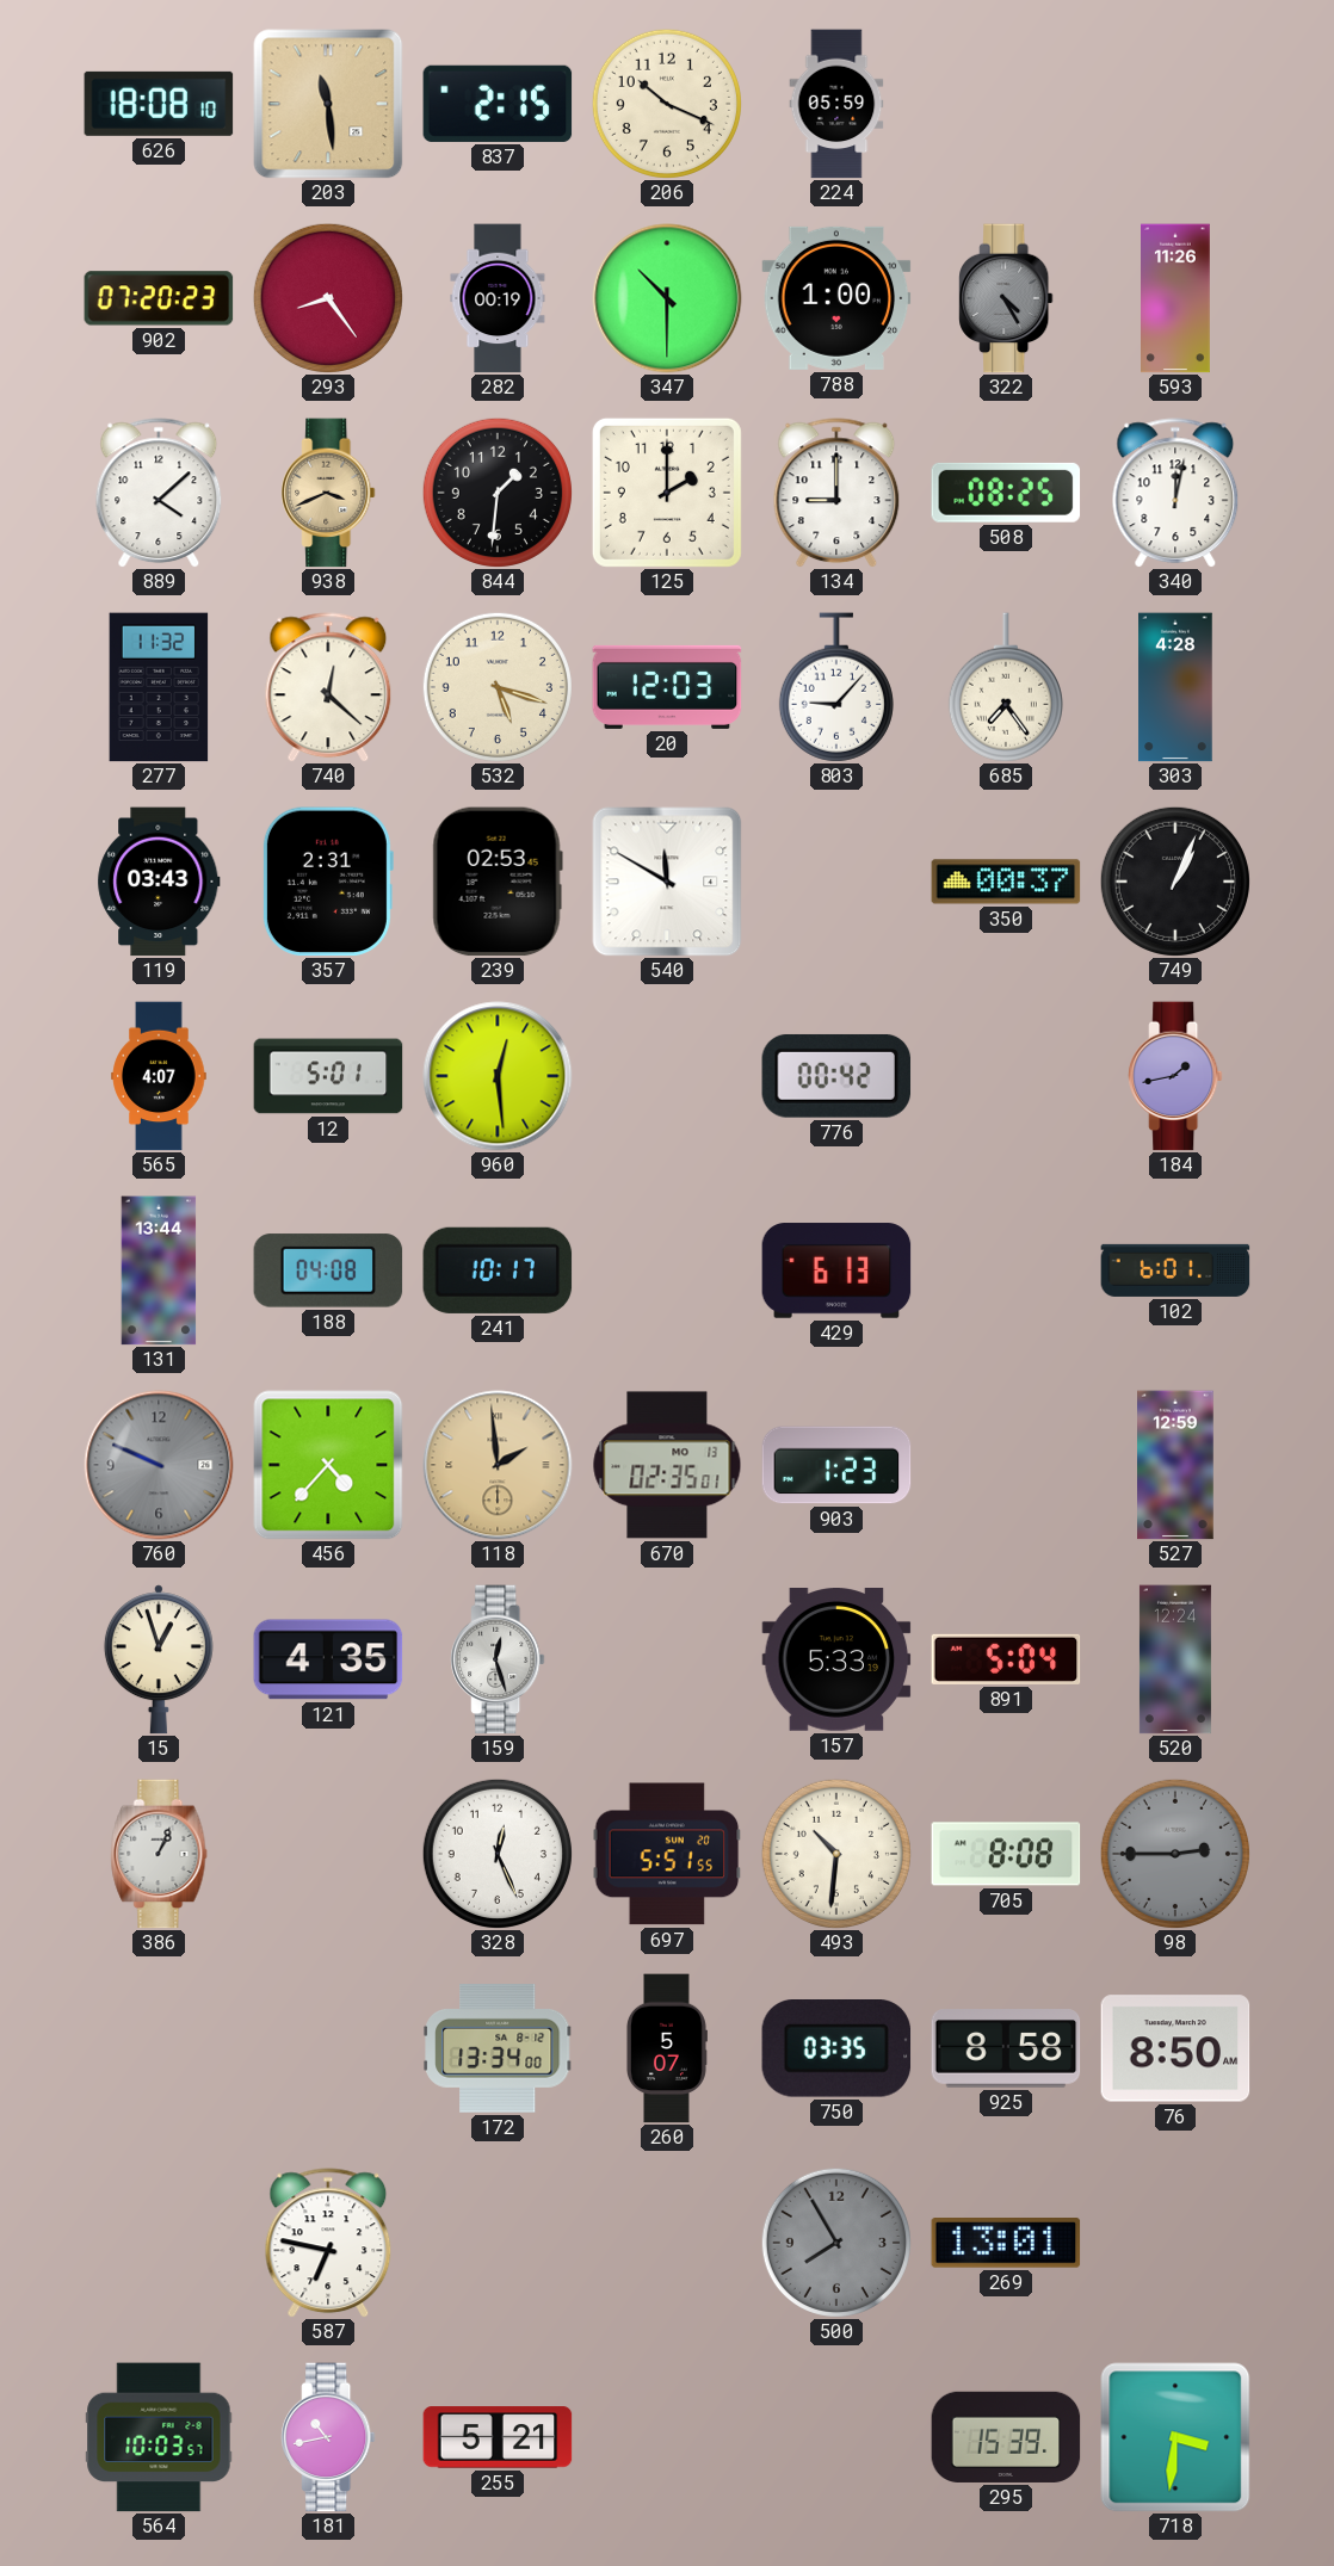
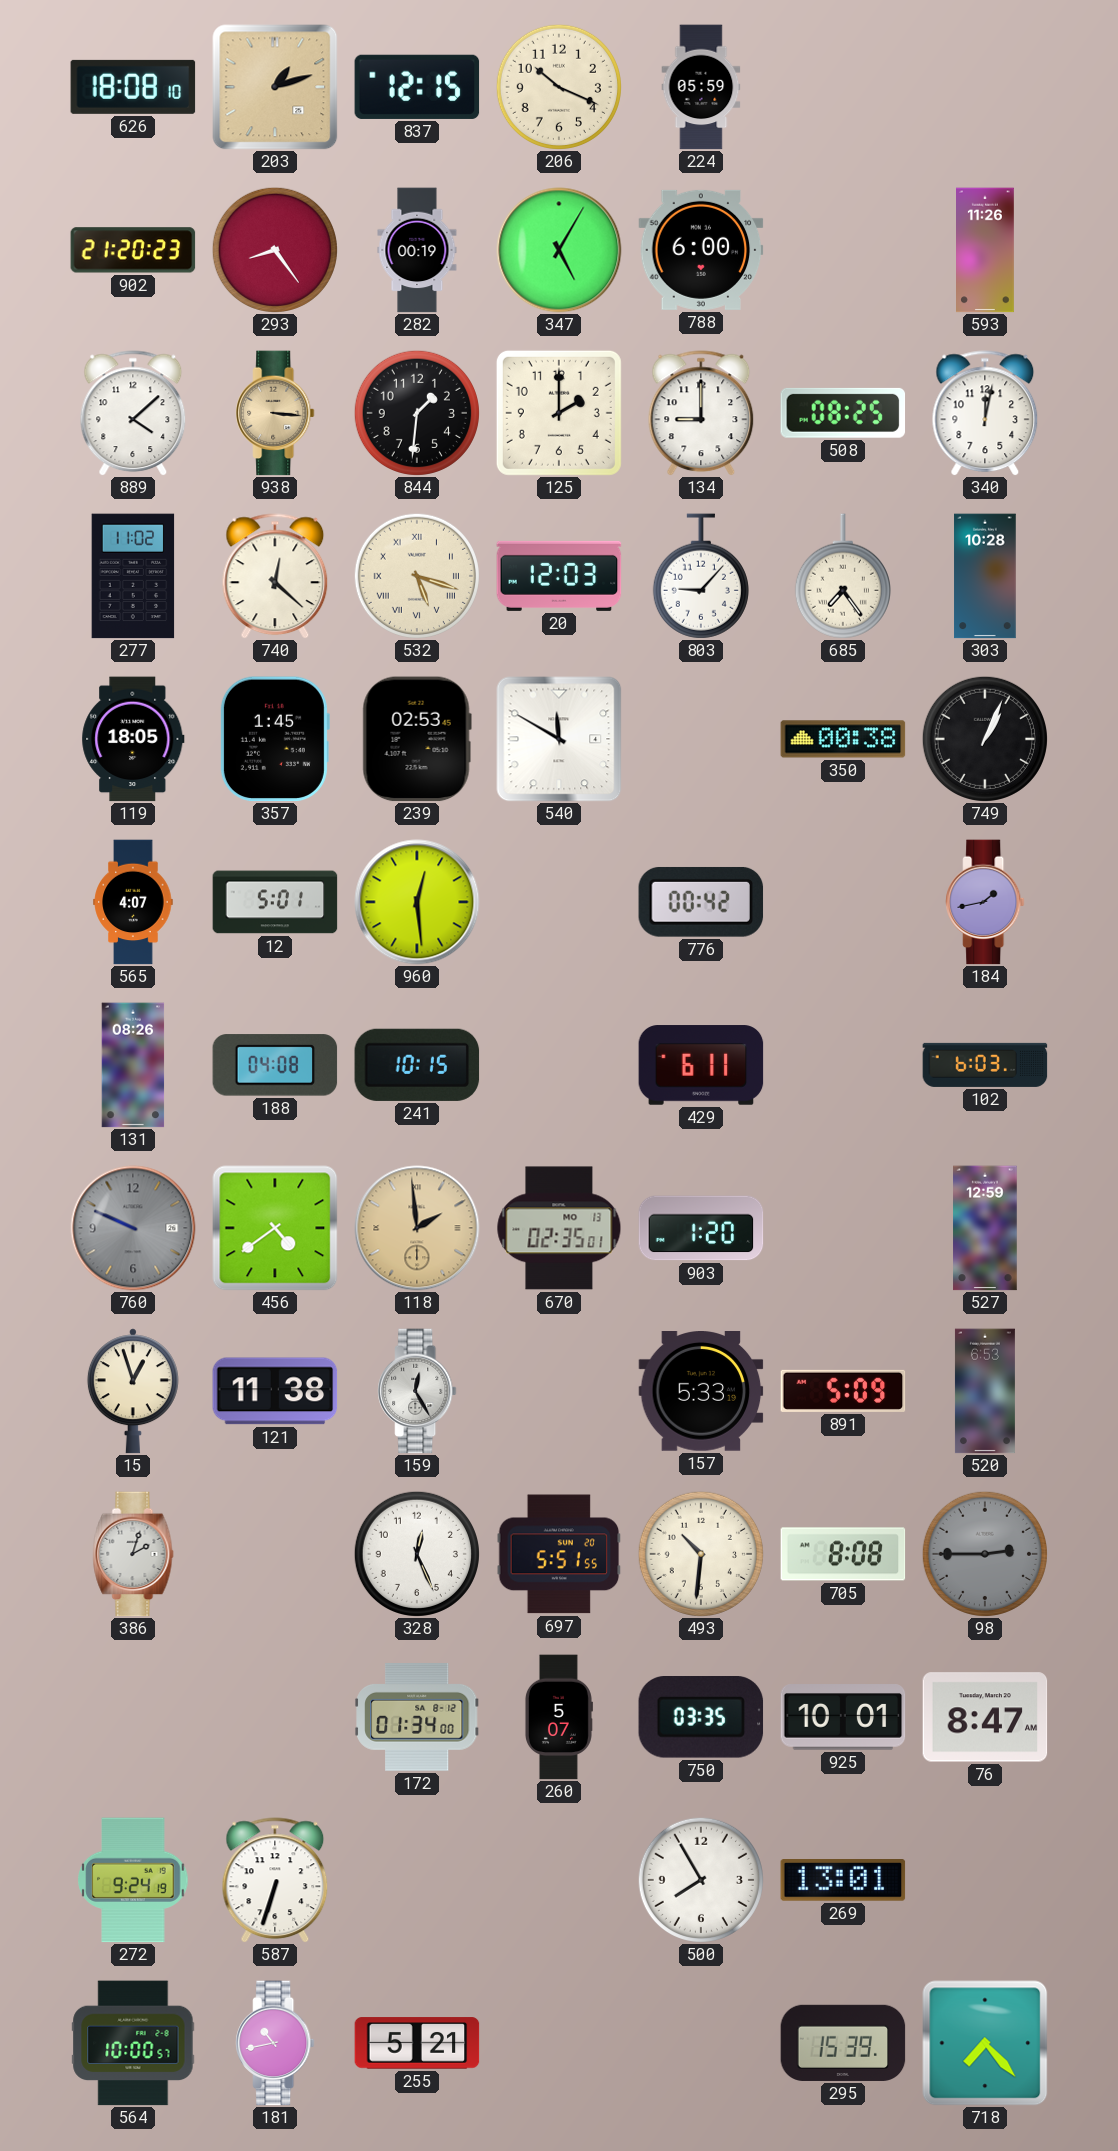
203: 11:29 -> 1:12
837: 2:15 -> 12:15
902: 07:20 -> 21:20
347: 10:30 -> 5:05
788: 1:00 -> 6:00
322: 4:25 -> none
938: 3:41 -> 3:16
277: 11:32 -> 11:02
532 numerals: Arabic -> Roman
303: 4:28 -> 10:28
119: 03:43 -> 18:05
357: 2:31 -> 1:45
350: 00:37 -> 00:38
131: 13:44 -> 08:26
241: 10:17 -> 10:15
429: 6:13 -> 6:11
102: 6:01 -> 6:03
456: 4:37 -> 4:39
903: 1:23 -> 1:20
121: 4:35 -> 11:38
159: 12:27 -> 12:25
891: 5:04 -> 5:09
520: 12:24 -> 6:53
386: 1:04 -> 2:03
172: 13:34 -> 01:34
925: 8:58 -> 10:01
76: 8:50 -> 8:47
272: none -> 9:24
587: 6:47 -> 6:33
500 dial: grey -> white
564: 10:03 -> 10:00
718: 3:31 -> 7:23
